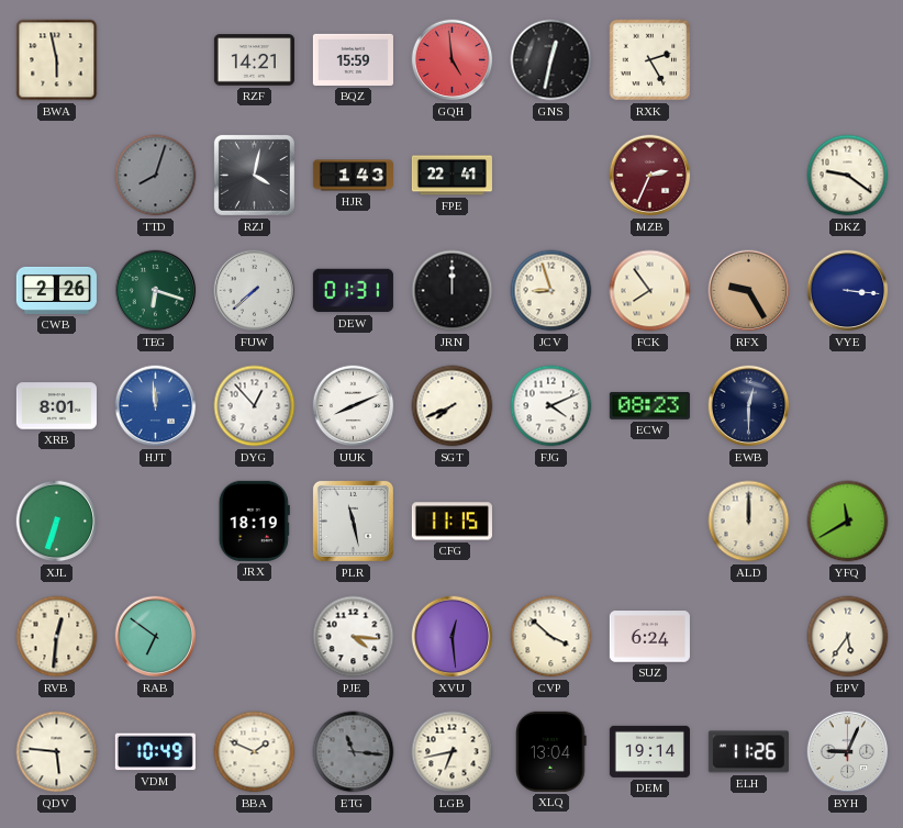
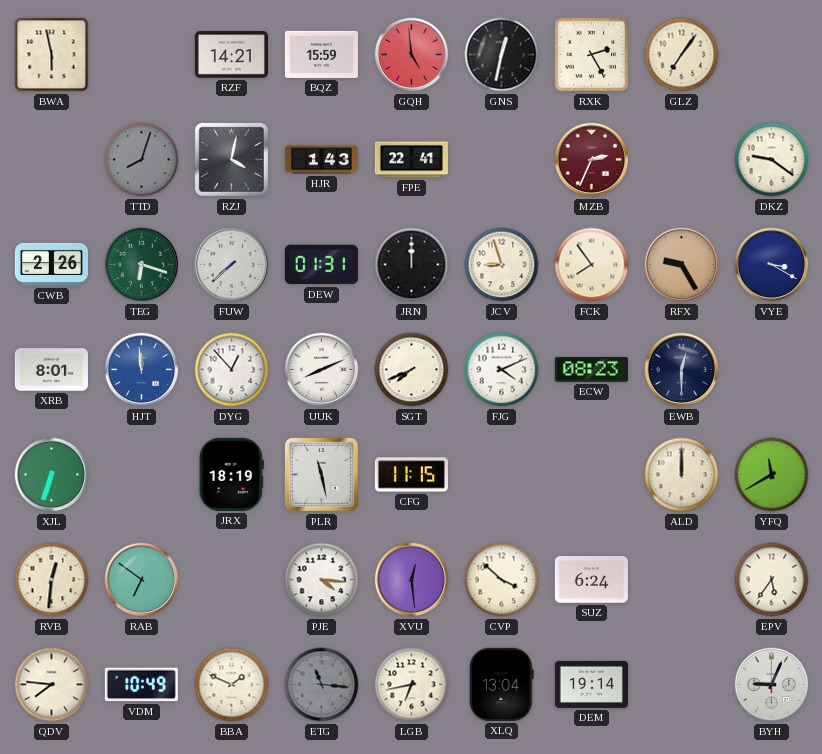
GLZ: none -> 7:06
VYE: 3:16 -> 3:20
QDV: 5:46 -> 7:46
ELH: 11:26 -> none
